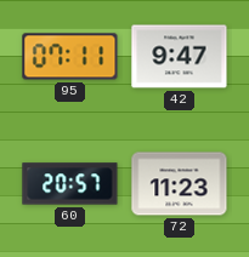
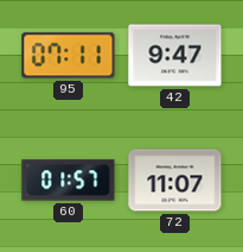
60: 20:57 -> 01:57
72: 11:23 -> 11:07
